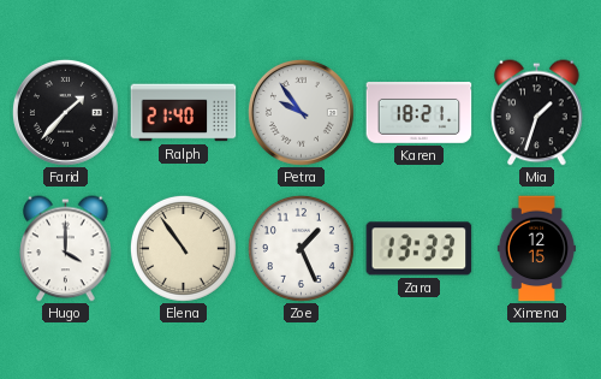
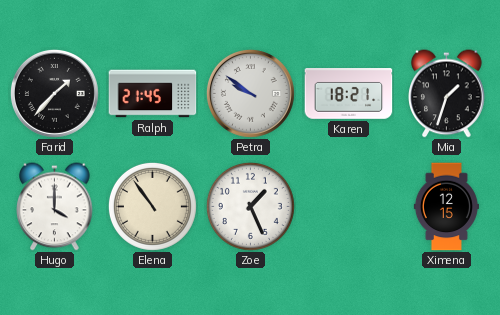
Ralph: 21:40 -> 21:45
Petra: 9:54 -> 9:51
Zara: 13:33 -> none
